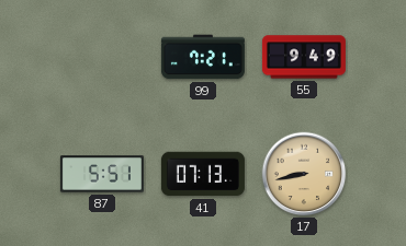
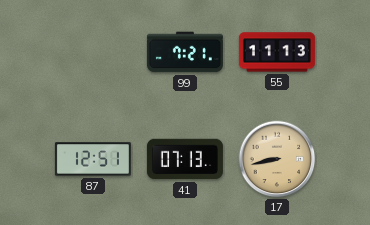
55: 9:49 -> 11:13
87: 5:51 -> 12:51
